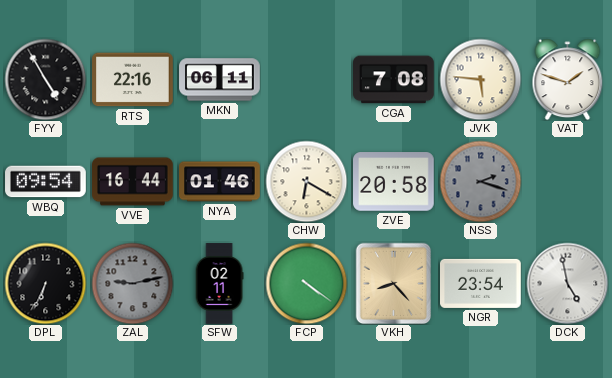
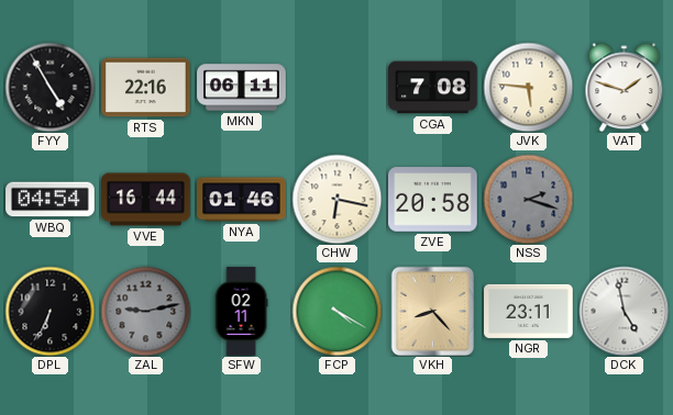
WBQ: 09:54 -> 04:54
CHW: 6:20 -> 6:17
FCP: 4:21 -> 4:20
NGR: 23:54 -> 23:11
